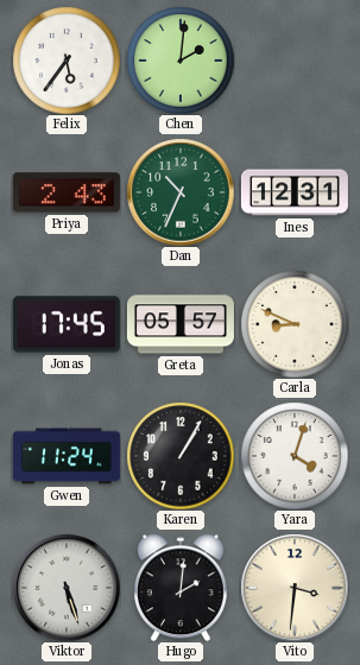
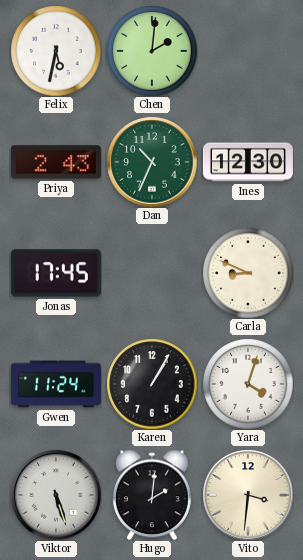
Felix: 5:36 -> 5:32
Ines: 12:31 -> 12:30
Greta: 05:57 -> none
